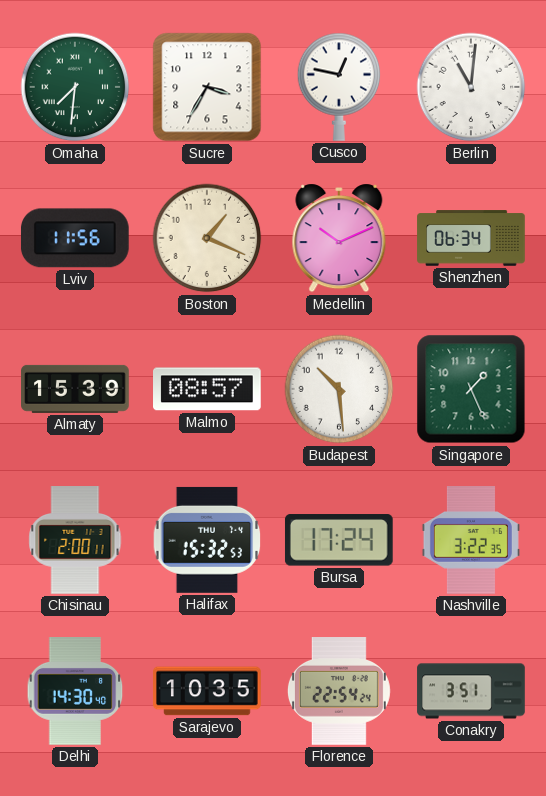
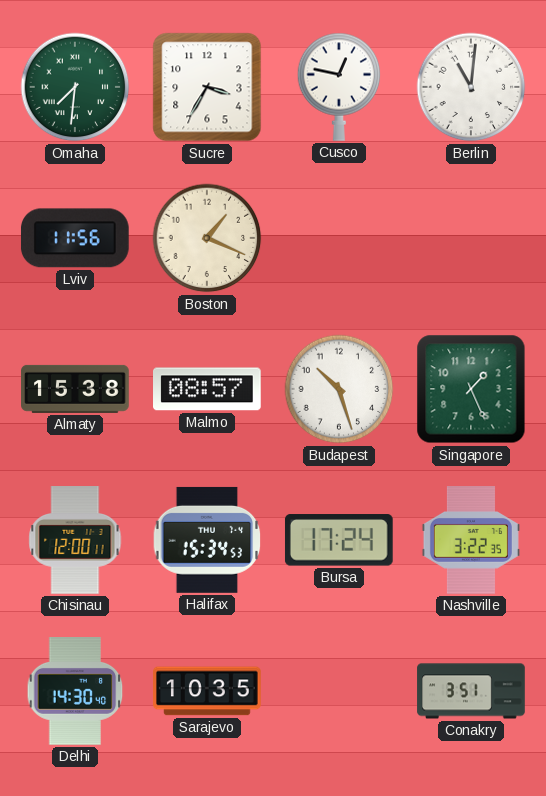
Medellin: 10:11 -> none
Shenzhen: 06:34 -> none
Almaty: 15:39 -> 15:38
Budapest: 10:29 -> 10:27
Chisinau: 2:00 -> 12:00
Halifax: 15:32 -> 15:34
Florence: 22:54 -> none
